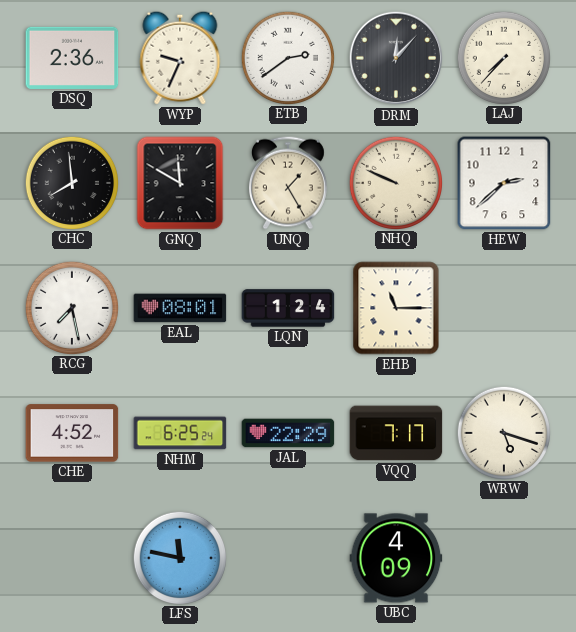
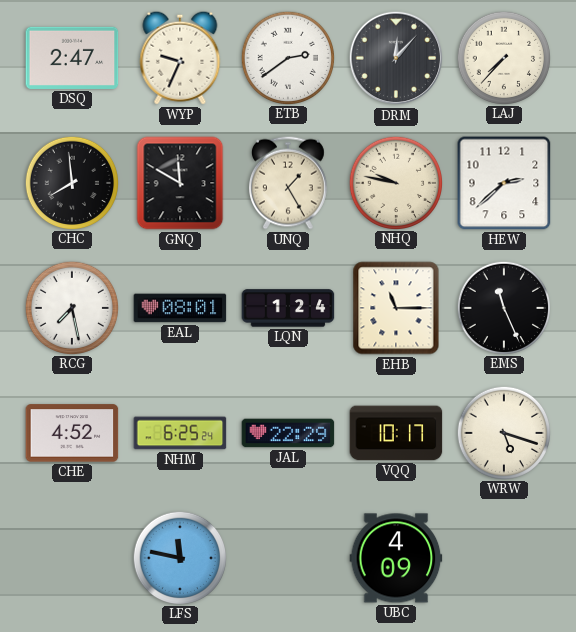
DSQ: 2:36 -> 2:47
NHQ: 9:49 -> 9:47
EMS: none -> 11:26
VQQ: 7:17 -> 10:17
